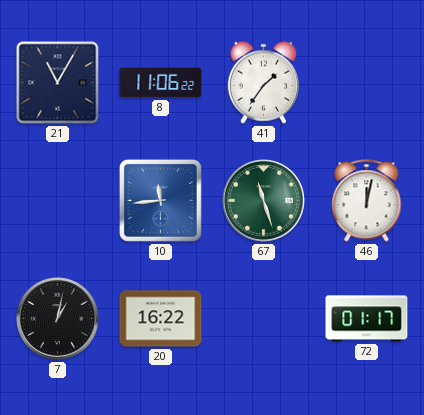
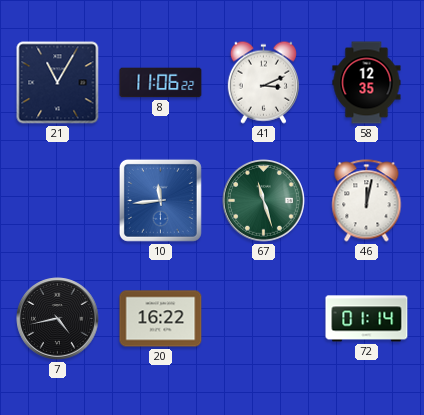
41: 1:36 -> 3:11
58: none -> 12:35
7: 1:02 -> 4:43
72: 01:17 -> 01:14
